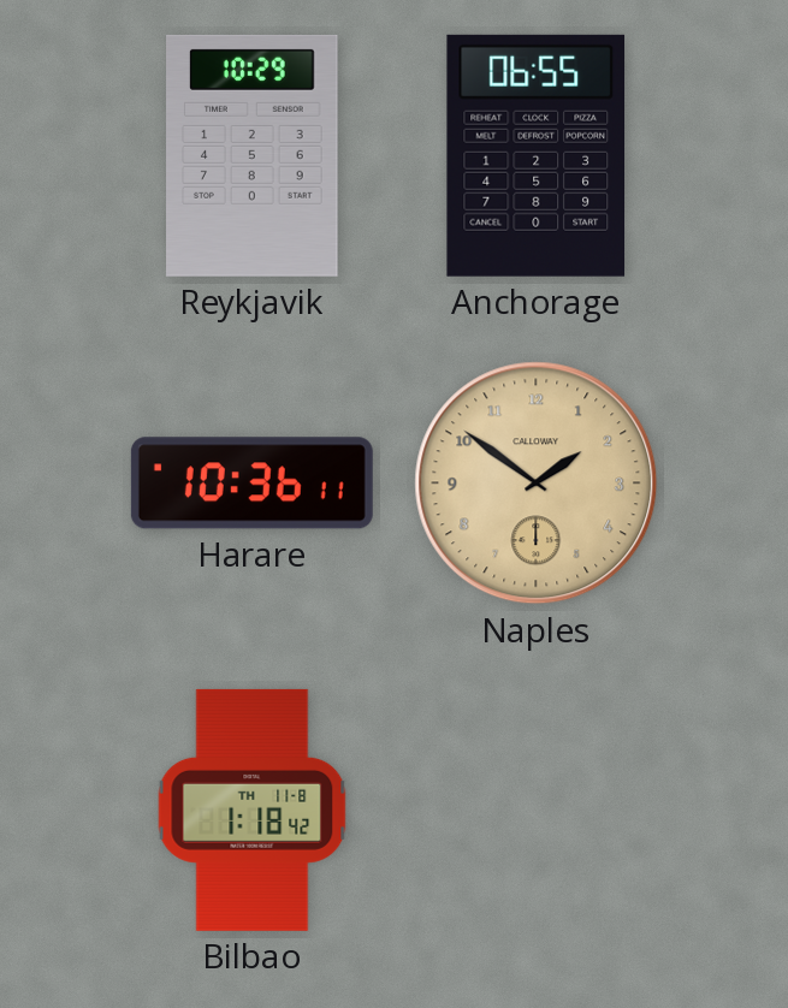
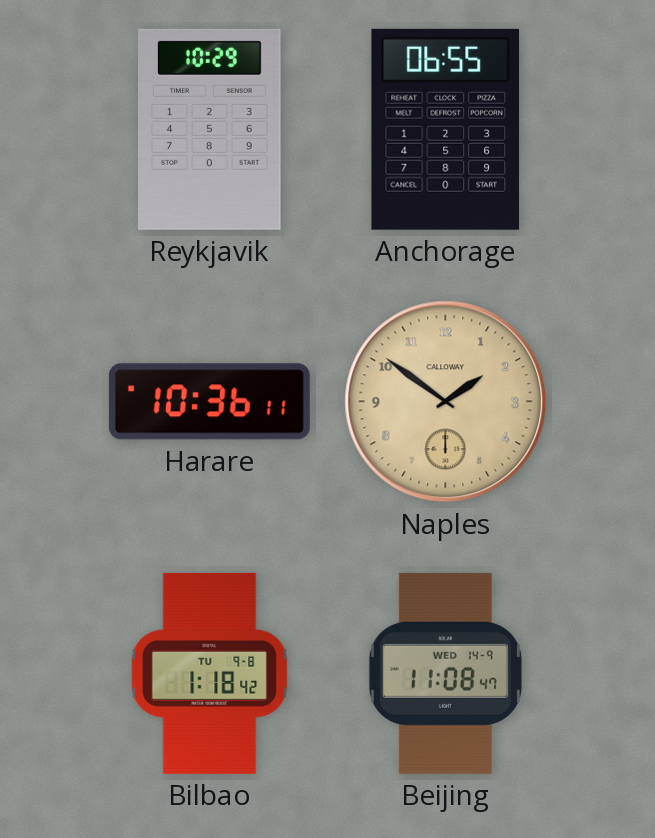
Bilbao date: TH 11-8 -> TU 9-8
Beijing: none -> 11:08
